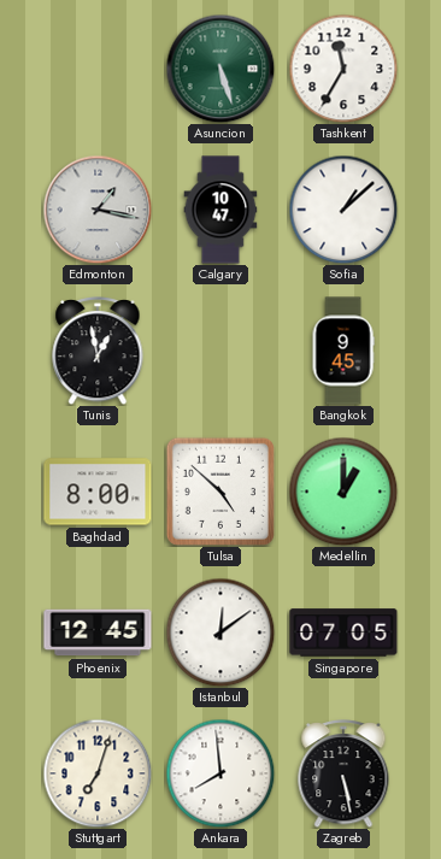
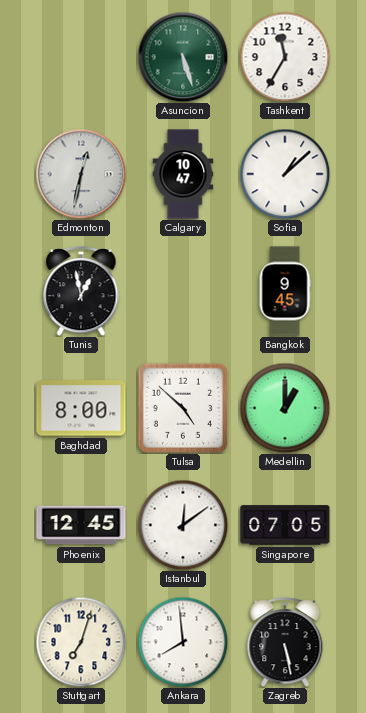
Edmonton: 1:17 -> 12:32
